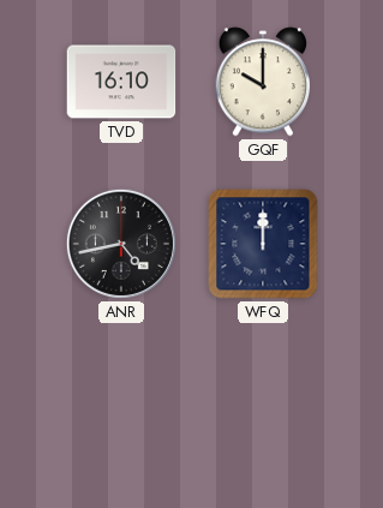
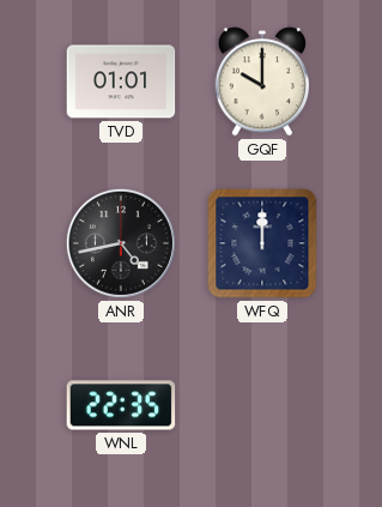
TVD: 16:10 -> 01:01
WNL: none -> 22:35
